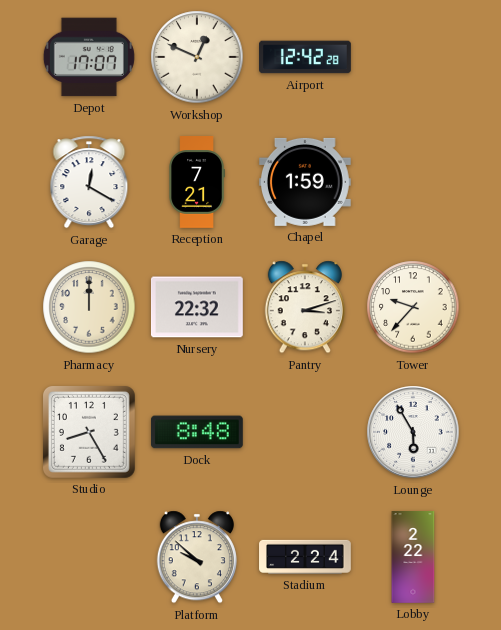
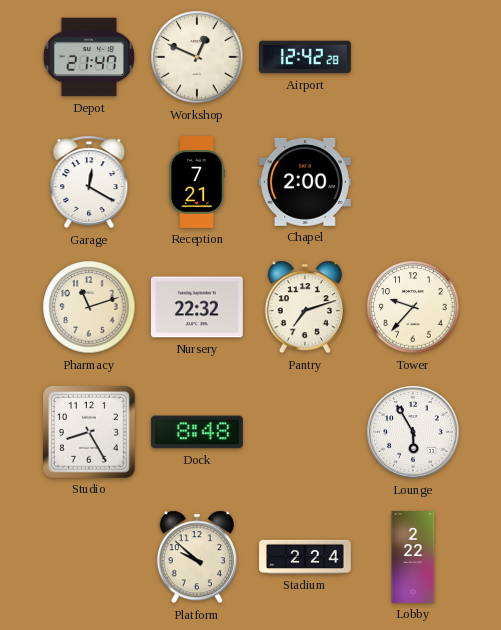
Depot: 17:07 -> 21:47
Chapel: 1:59 -> 2:00
Pharmacy: 12:00 -> 11:12
Pantry: 3:12 -> 7:12
